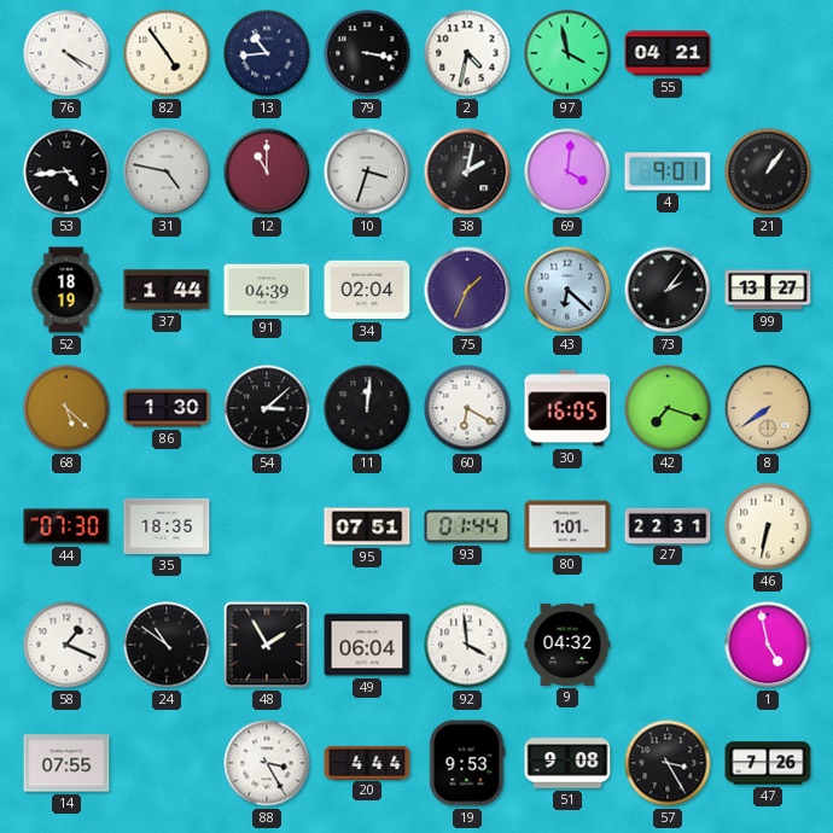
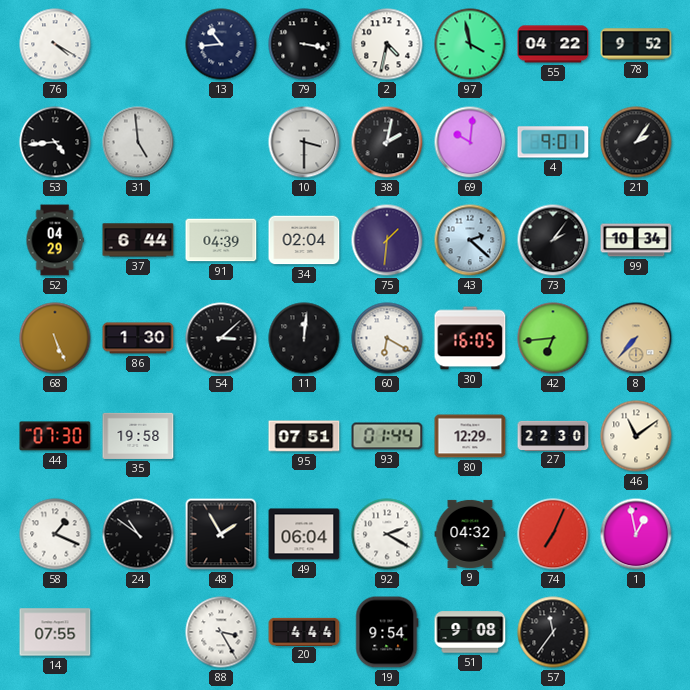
82: 4:54 -> none
55: 04:21 -> 04:22
78: none -> 9:52
31: 4:47 -> 4:59
12: 11:00 -> none
10: 3:33 -> 3:30
69: 4:01 -> 10:01
21: 1:06 -> 2:06
52: 18:19 -> 04:29
37: 1:44 -> 6:44
75: 1:34 -> 1:31
43: 6:22 -> 2:22
99: 13:27 -> 10:34
68: 5:22 -> 5:26
42: 7:18 -> 6:44
8: 7:39 -> 7:37
35: 18:35 -> 19:58
80: 1:01 -> 12:29
27: 22:31 -> 22:30
46: 6:32 -> 11:09
92: 3:59 -> 2:20
74: none -> 7:04
1: 4:58 -> 12:58
19: 9:53 -> 9:54
57: 3:25 -> 11:36
47: 7:26 -> none
